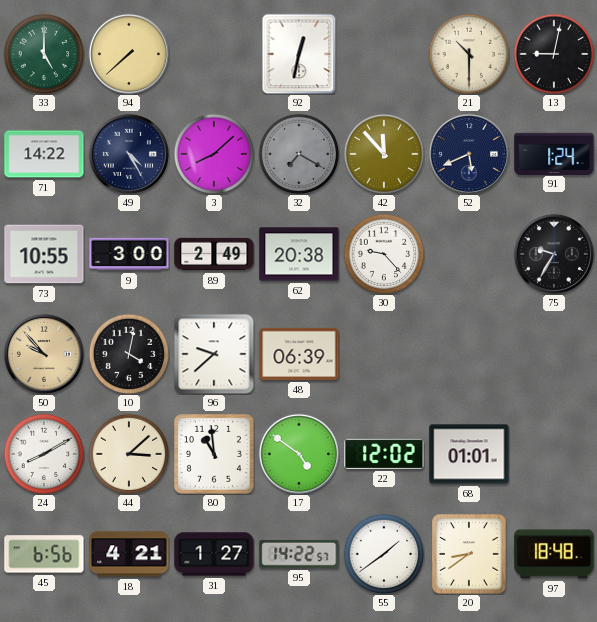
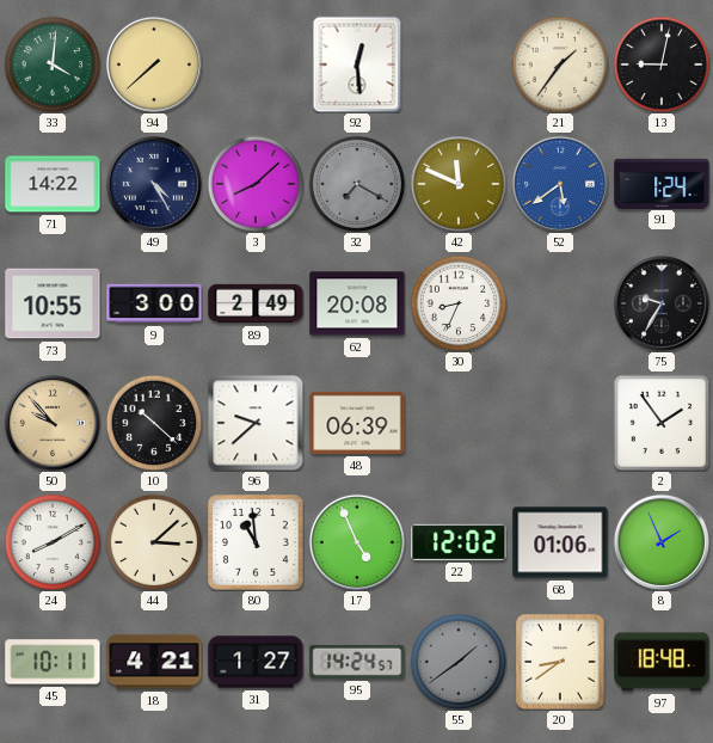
33: 5:00 -> 4:01
92: 12:32 -> 12:29
21: 10:30 -> 1:36
42: 11:53 -> 11:49
52: 5:41 -> 5:39
52 dial: navy -> blue
62: 20:38 -> 20:08
30: 9:23 -> 8:34
10: 4:02 -> 10:22
2: none -> 1:54
17: 4:51 -> 4:56
68: 01:01 -> 01:06
8: none -> 1:56
45: 6:56 -> 10:11
95: 14:22 -> 14:24
55 dial: white -> grey
